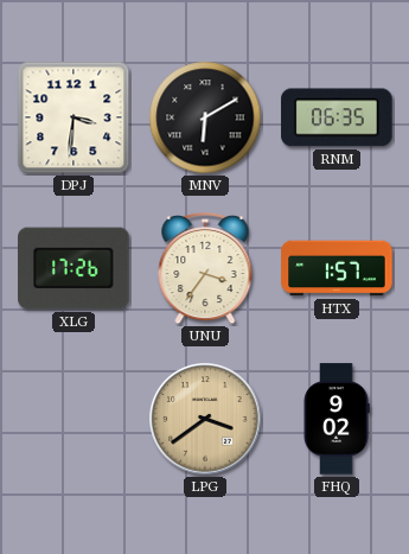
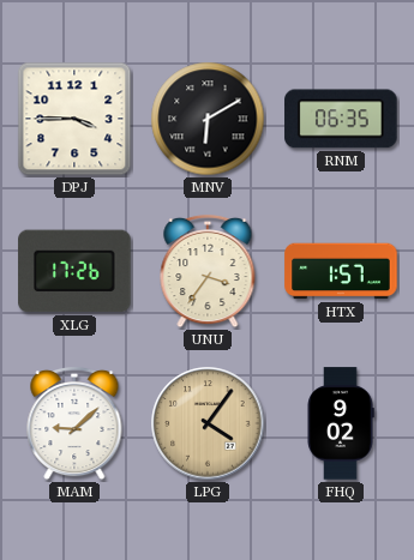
DPJ: 3:31 -> 3:45
MAM: none -> 9:08
LPG: 3:39 -> 4:06
